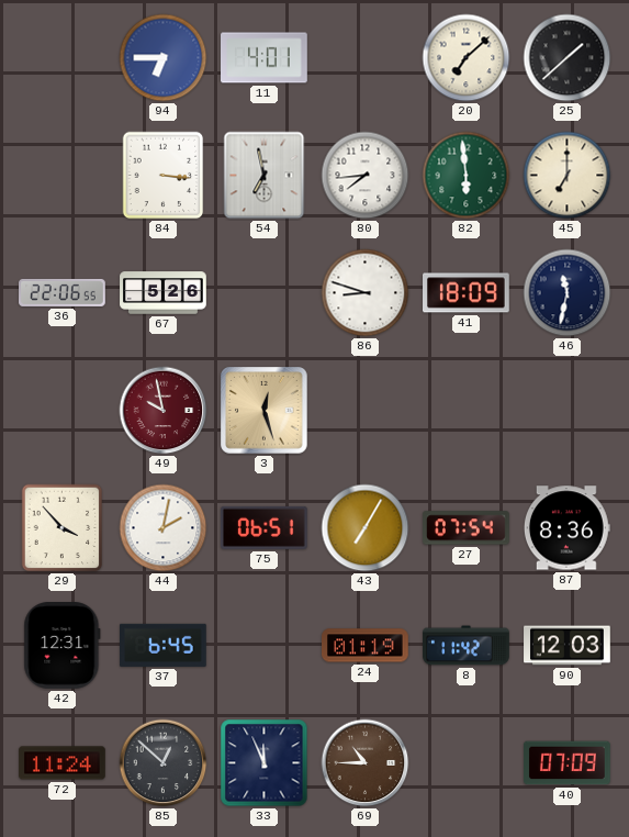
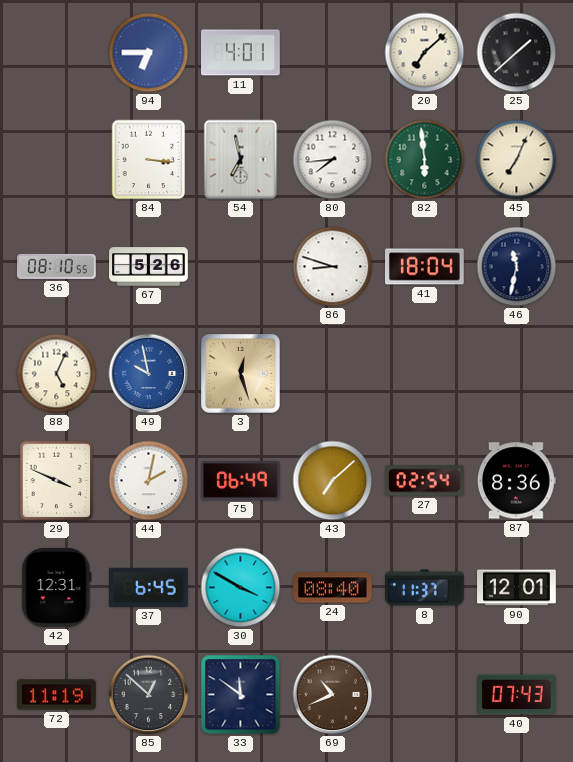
45: 7:00 -> 7:04
36: 22:06 -> 08:10
41: 18:09 -> 18:04
88: none -> 5:04
49 dial: burgundy -> blue
29: 3:53 -> 3:49
75: 06:51 -> 06:49
43: 7:05 -> 7:08
27: 07:54 -> 02:54
30: none -> 3:50
24: 01:19 -> 08:40
8: 11:42 -> 11:37
90: 12:03 -> 12:01
72: 11:24 -> 11:19
33: 11:56 -> 11:51
69: 10:45 -> 10:41
40: 07:09 -> 07:43
